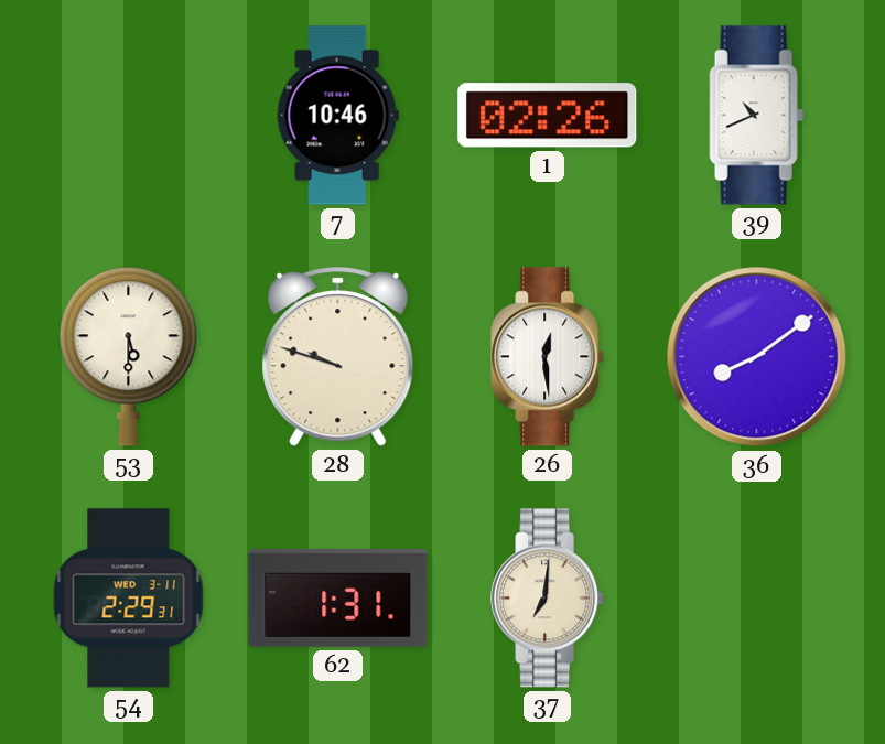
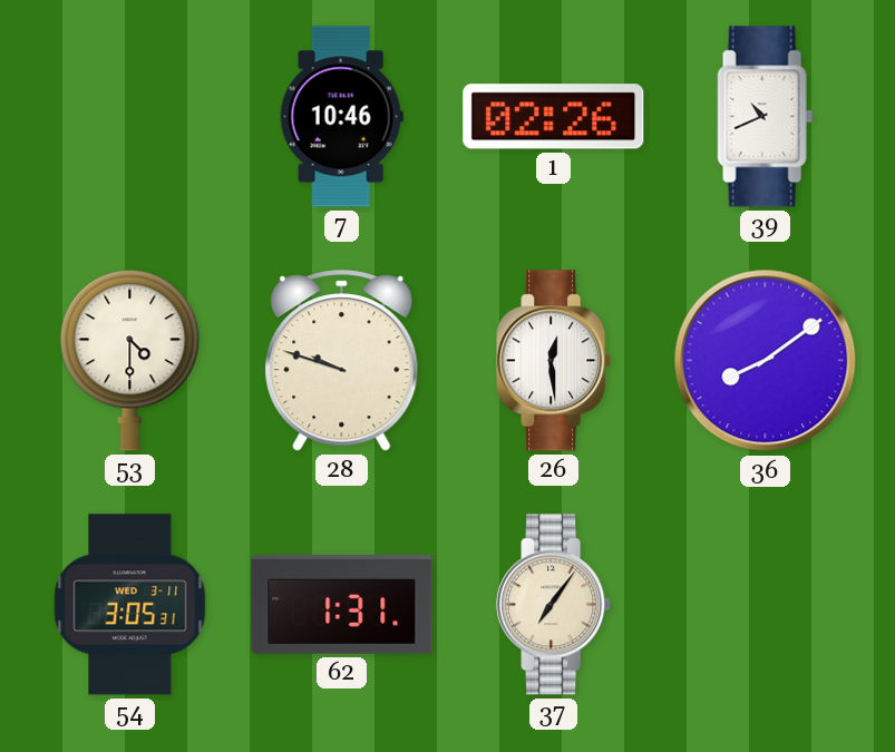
53: 5:30 -> 4:30
54: 2:29 -> 3:05
37: 7:01 -> 7:06
